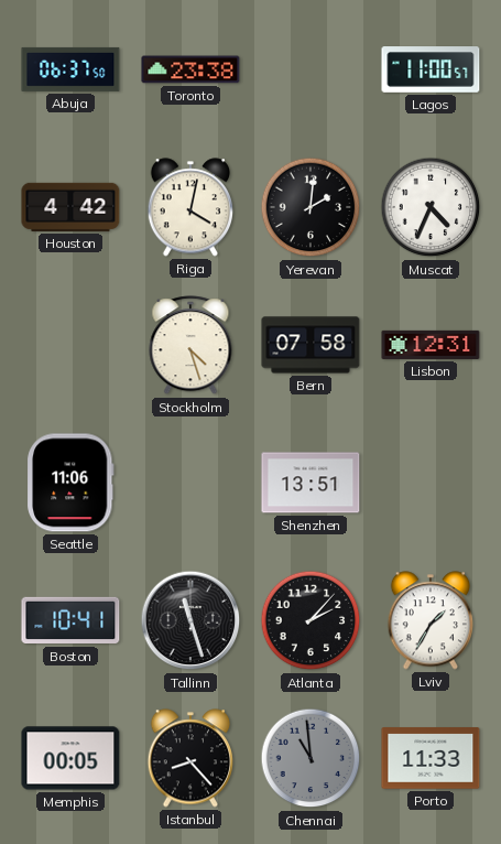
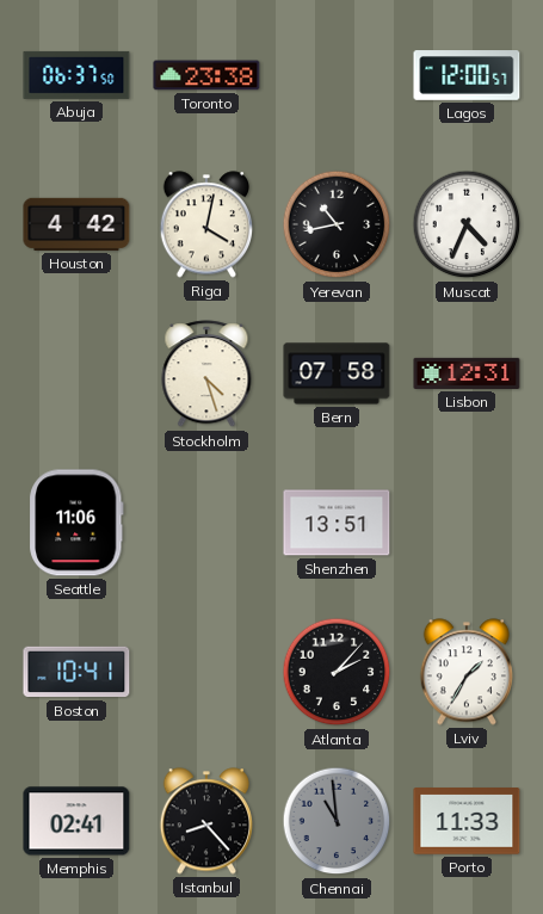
Lagos: 11:00 -> 12:00
Yerevan: 2:01 -> 10:43
Tallinn: 11:27 -> none
Memphis: 00:05 -> 02:41
